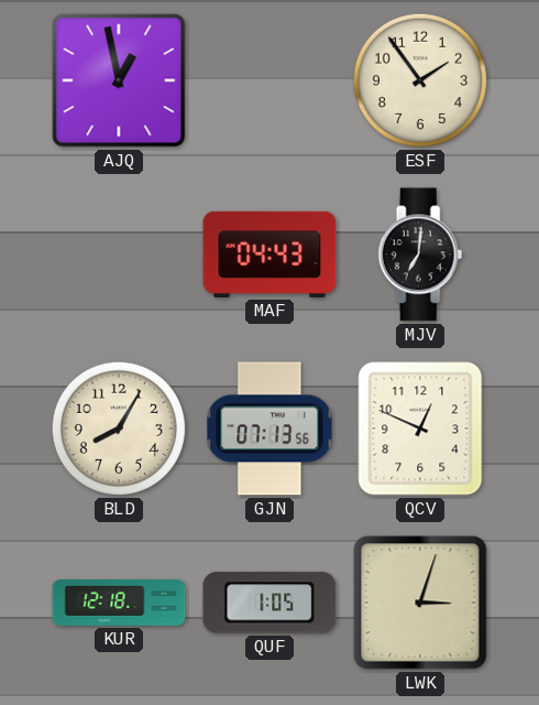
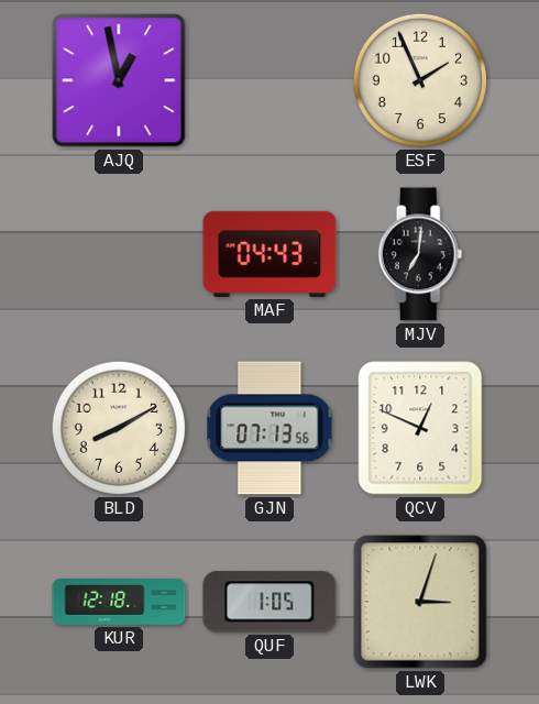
ESF: 1:54 -> 1:56
BLD: 8:05 -> 8:10
